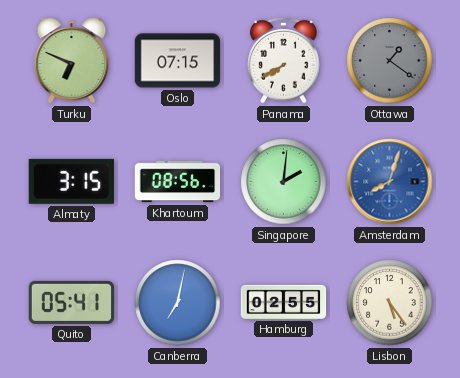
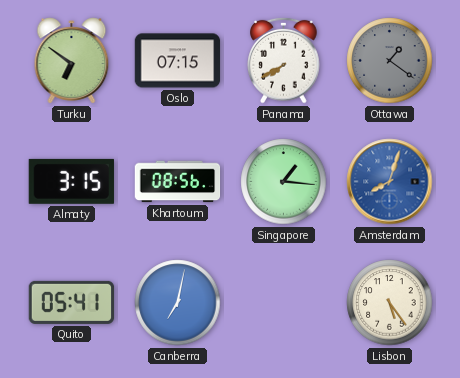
Turku: 6:49 -> 6:51
Singapore: 2:01 -> 1:16
Hamburg: 02:55 -> none
